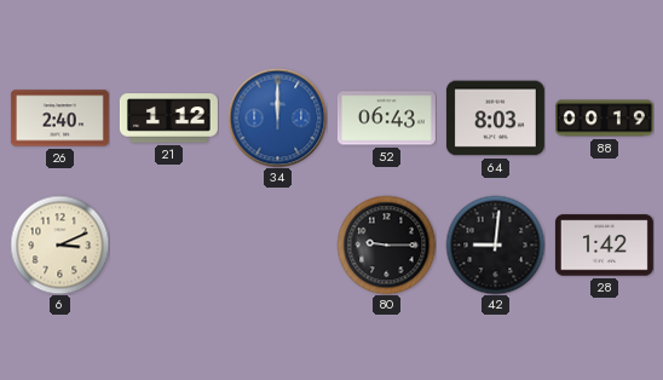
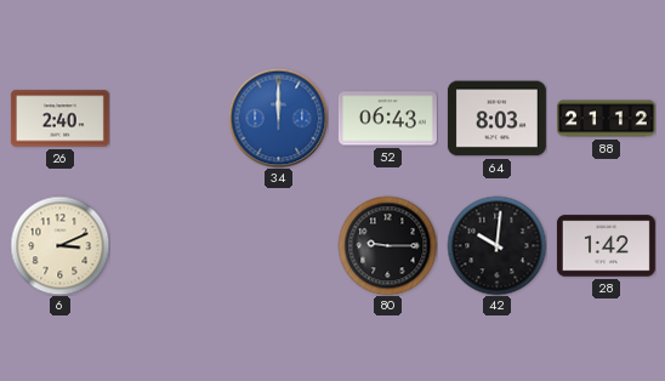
21: 1:12 -> none
88: 00:19 -> 21:12
42: 9:01 -> 10:01
